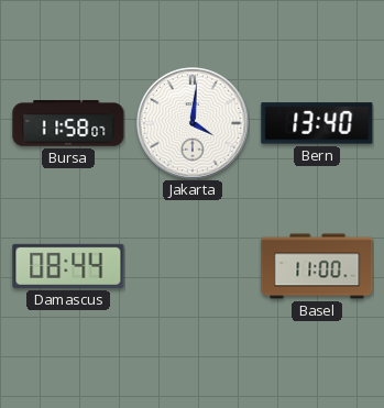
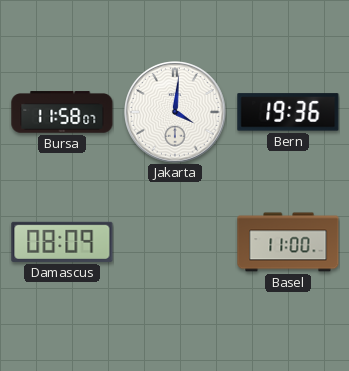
Bern: 13:40 -> 19:36
Damascus: 08:44 -> 08:09
